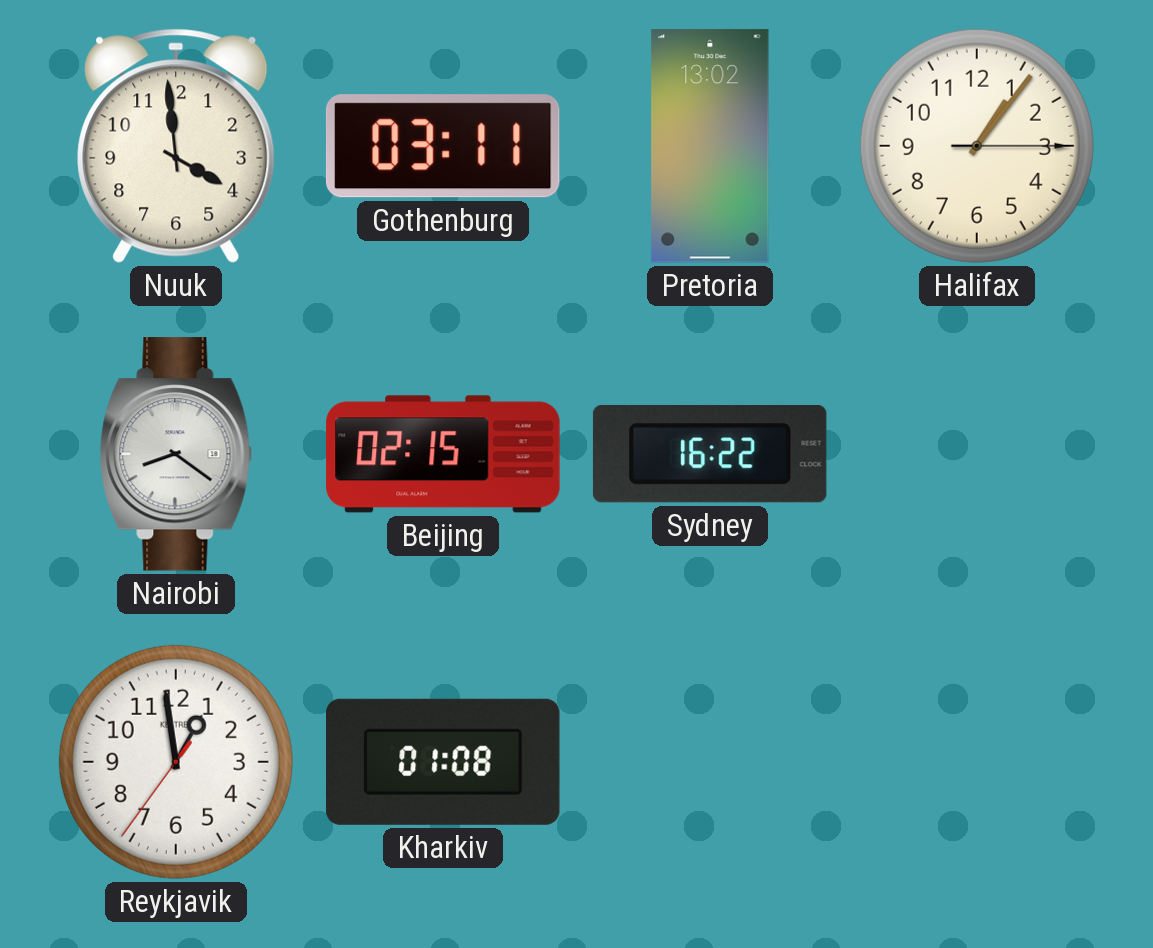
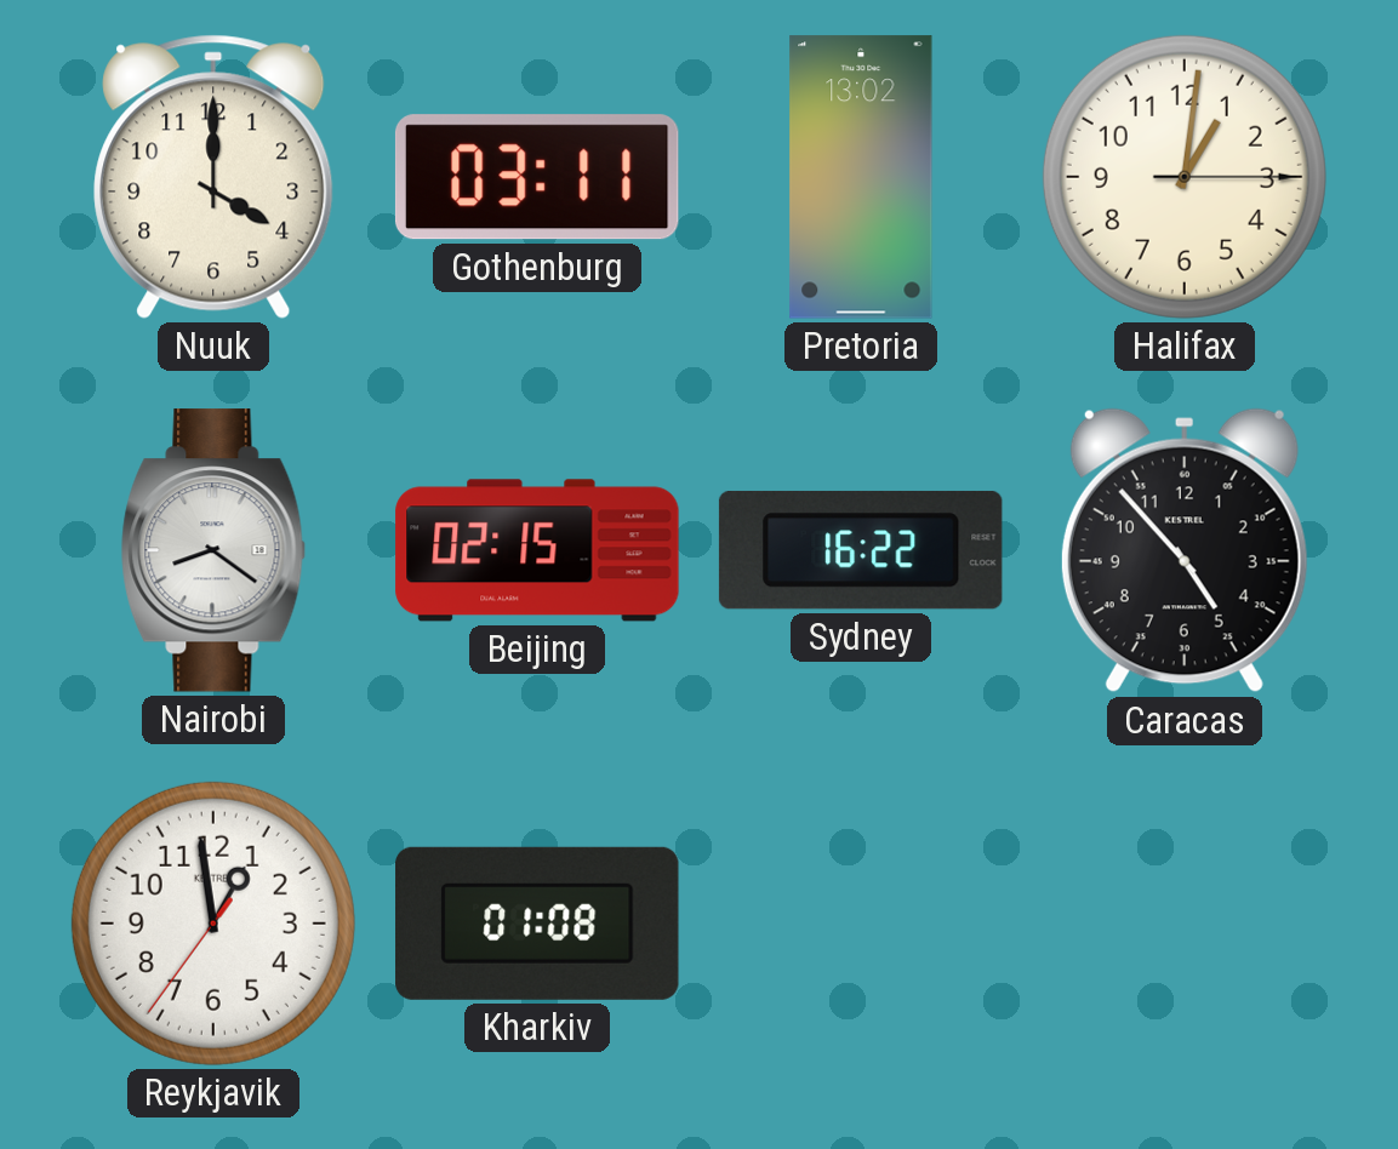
Nuuk: 3:59 -> 4:00
Halifax: 1:06 -> 1:01
Caracas: none -> 4:53
